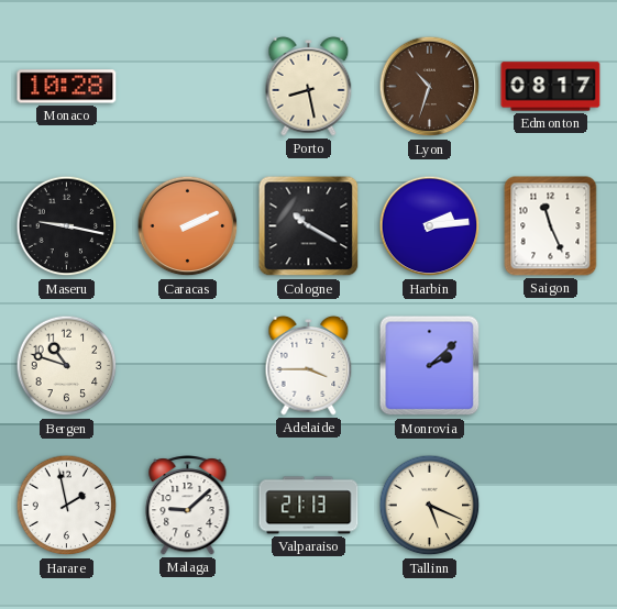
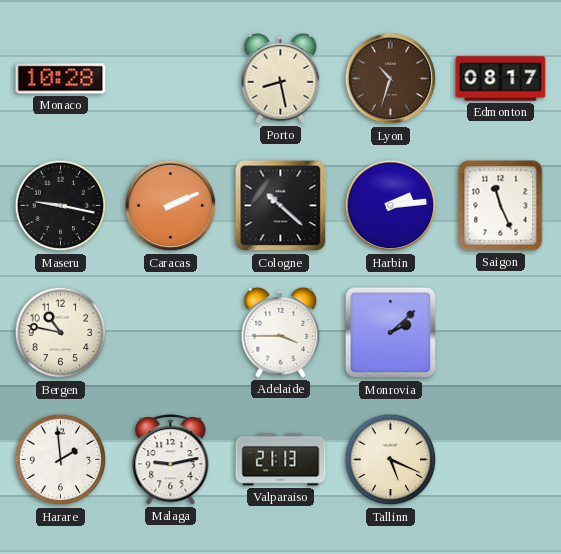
Cologne: 10:20 -> 10:22
Bergen: 10:48 -> 10:47
Harare: 1:58 -> 1:59
Malaga: 9:08 -> 9:13
